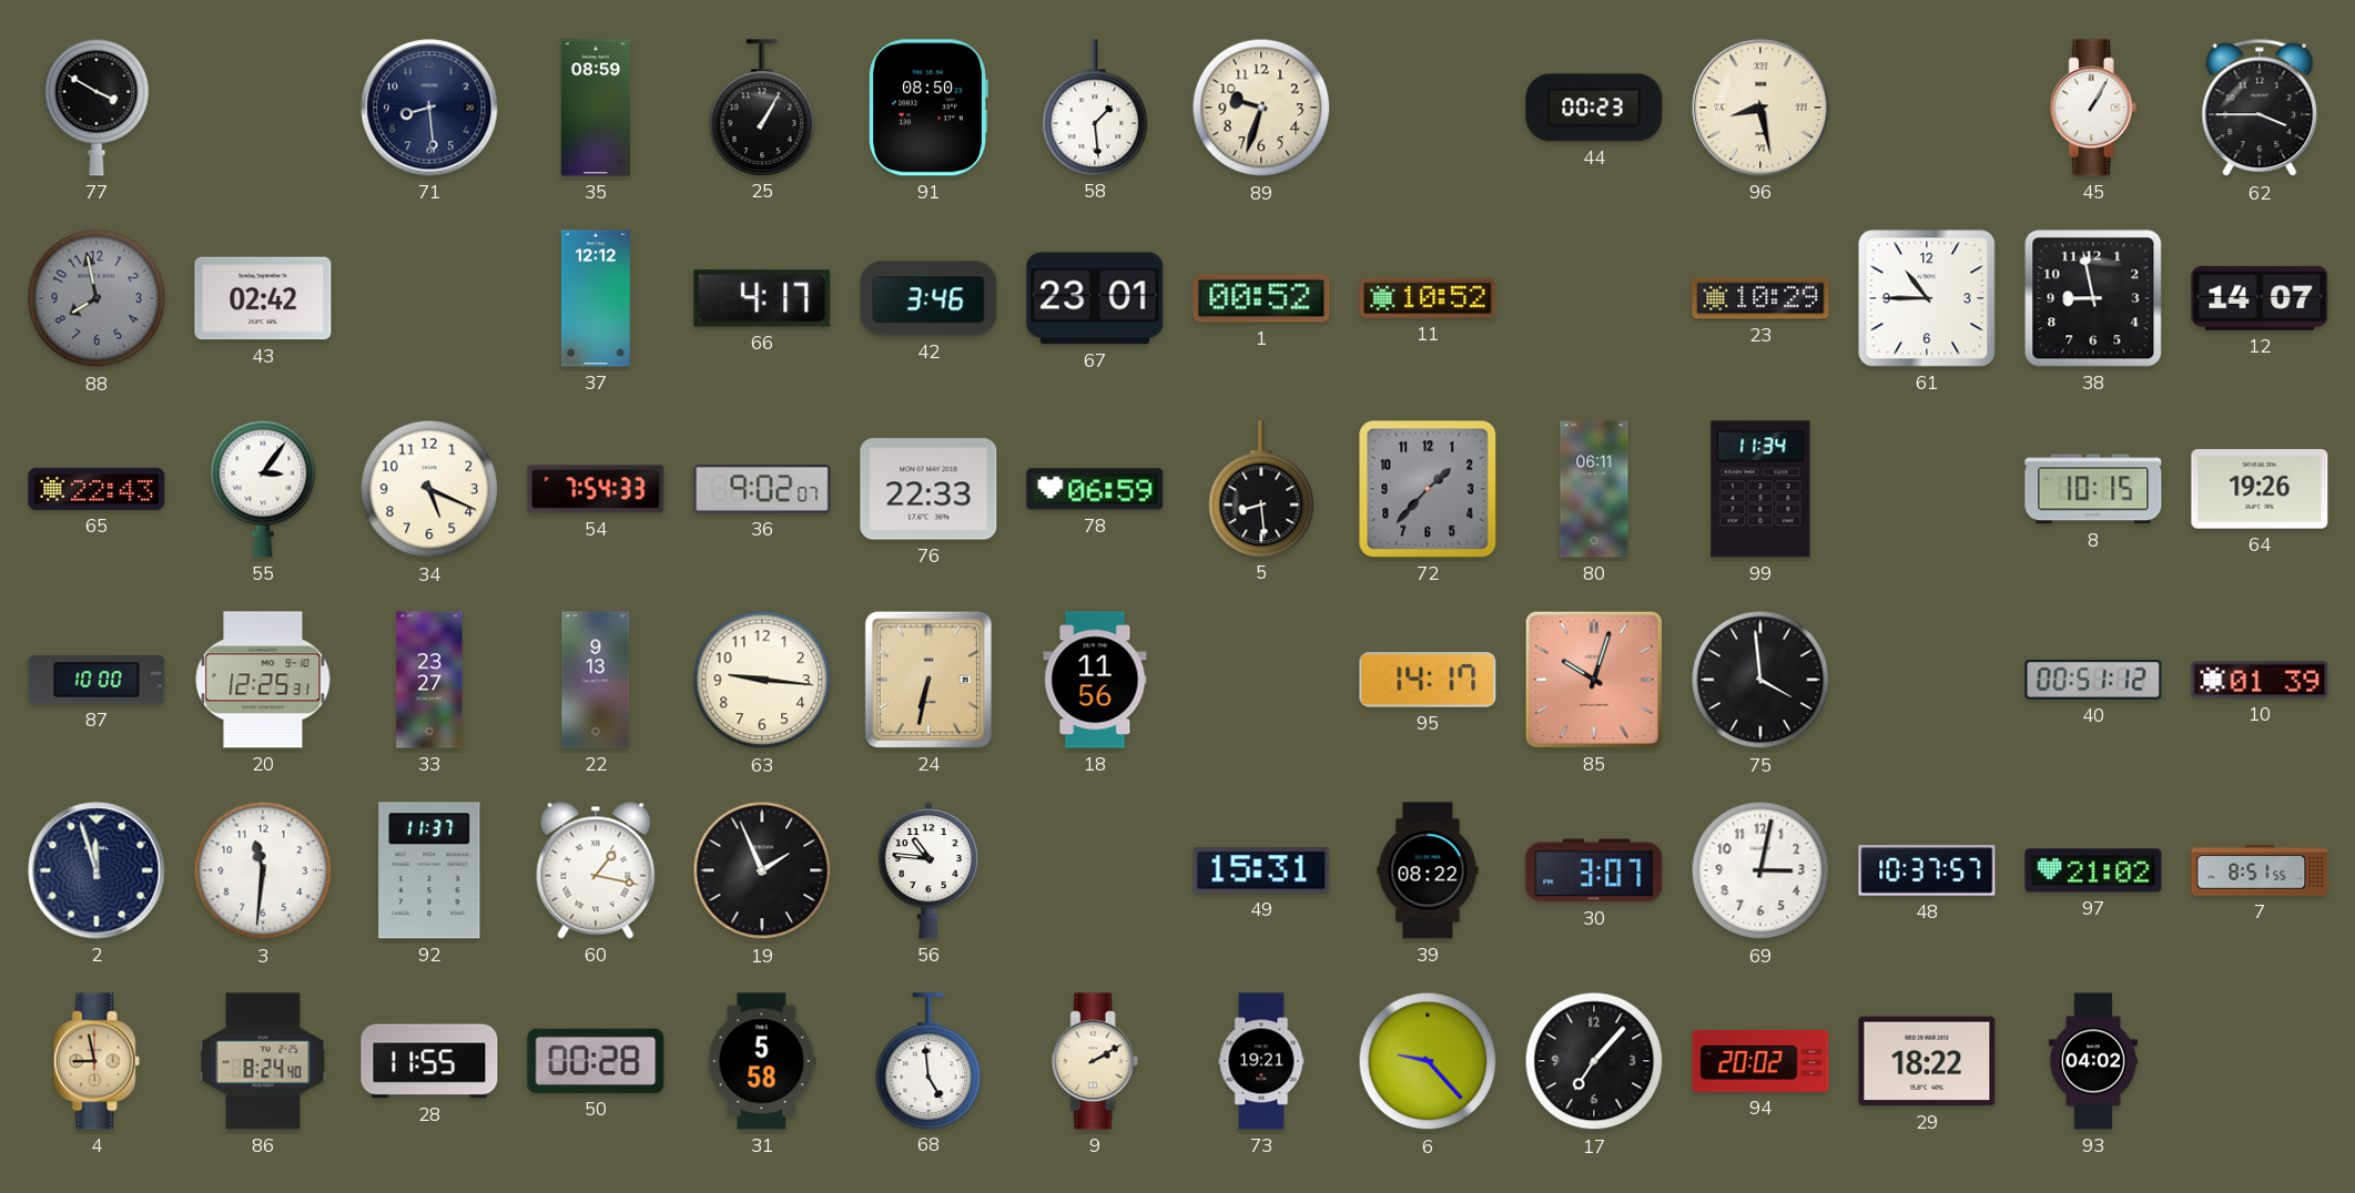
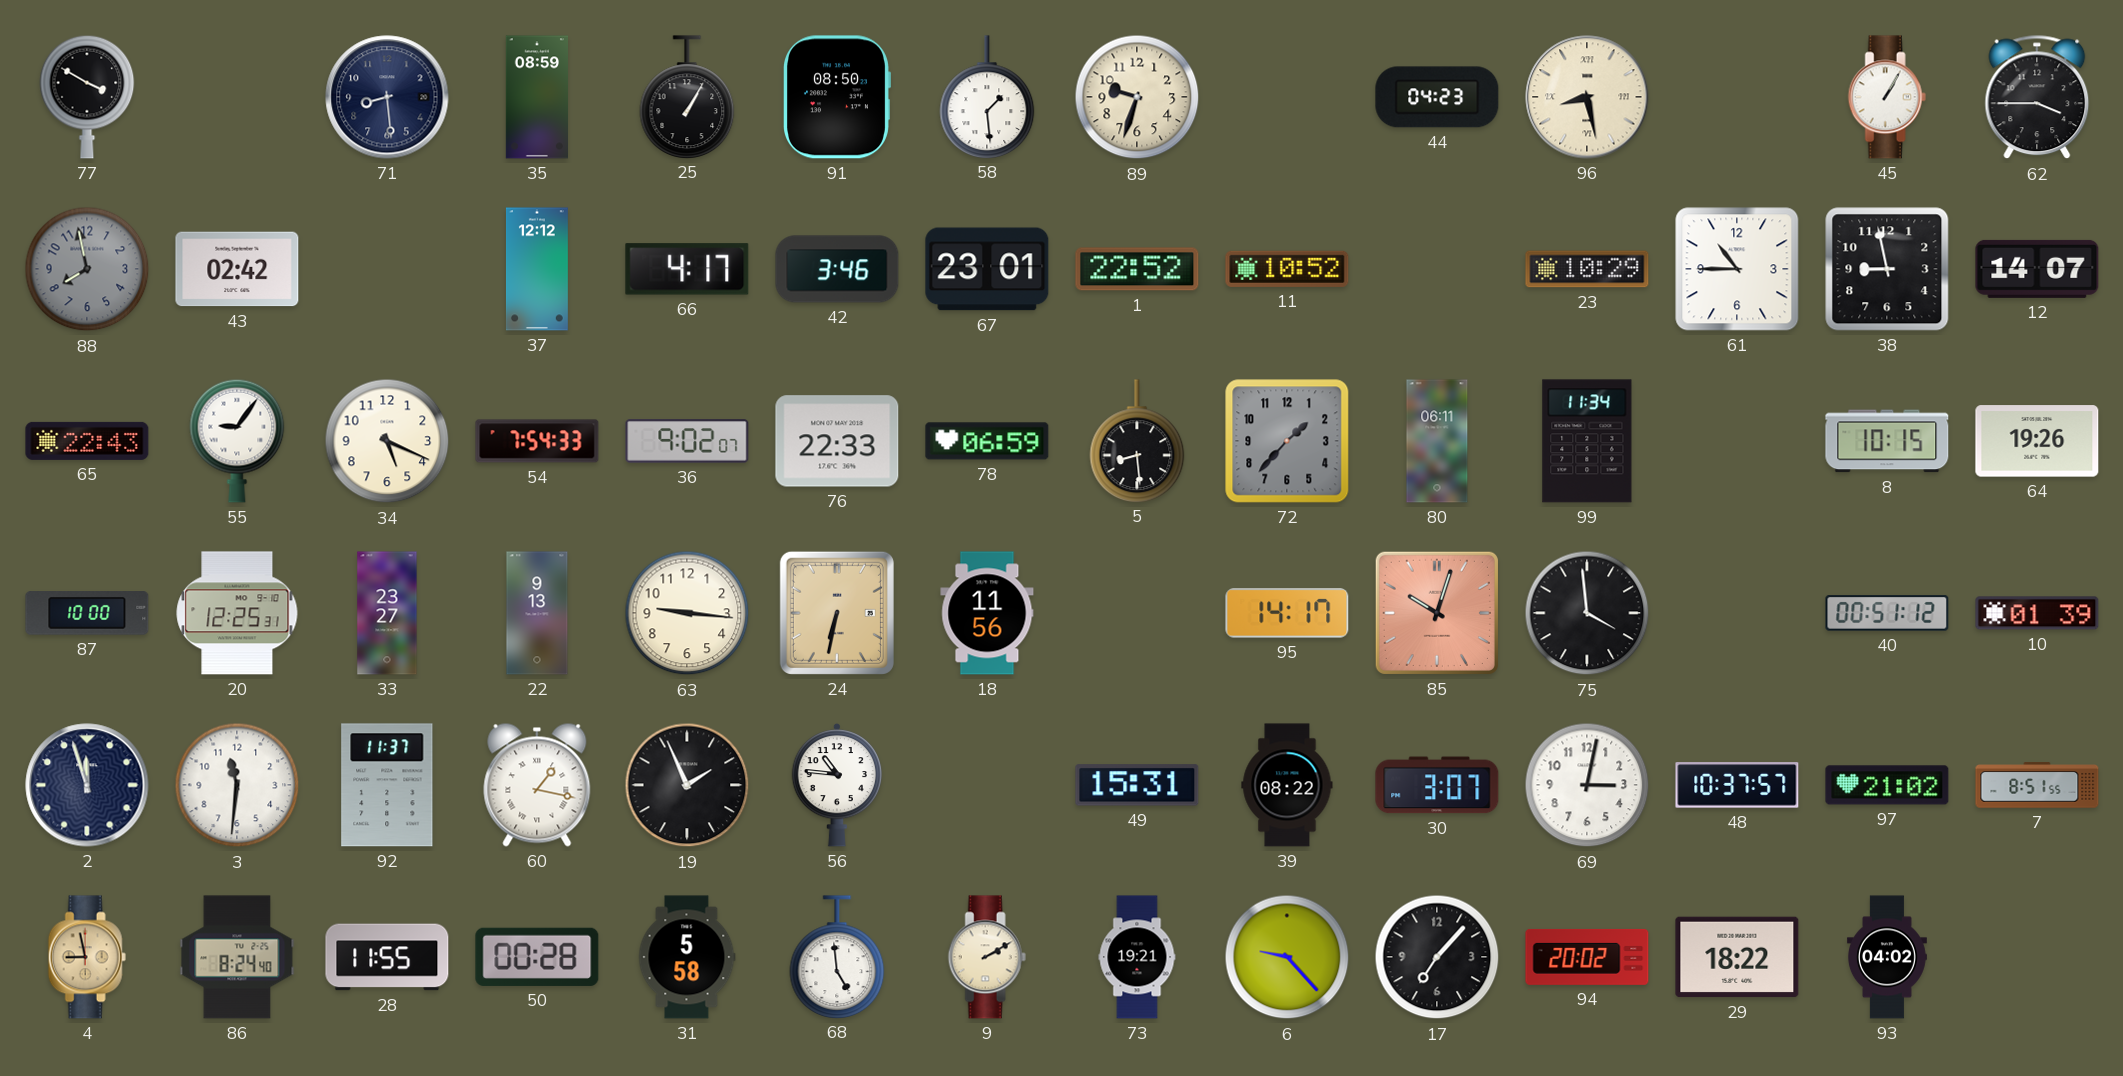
44: 00:23 -> 04:23
1: 00:52 -> 22:52
55: 3:06 -> 9:06
